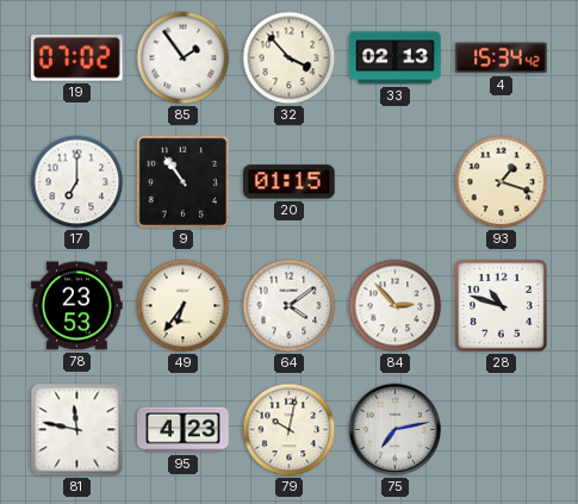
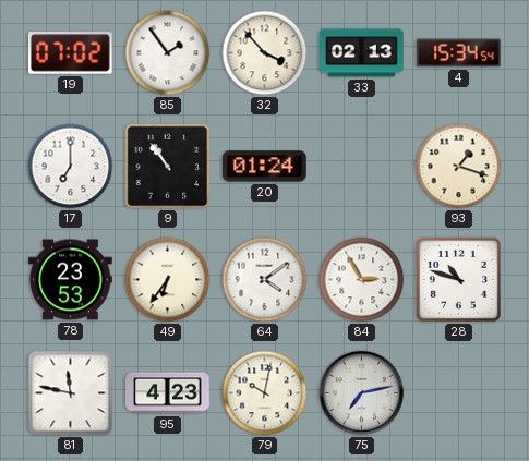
4: 15:34:42 -> 15:34:54
20: 01:15 -> 01:24
84: 2:53 -> 2:55
